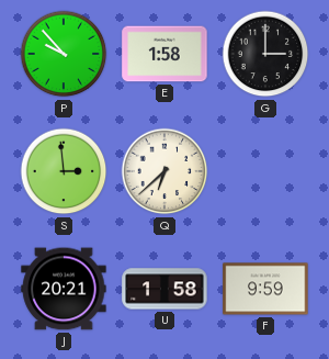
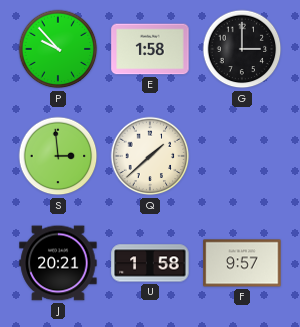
Q: 6:38 -> 1:38
F: 9:59 -> 9:57
